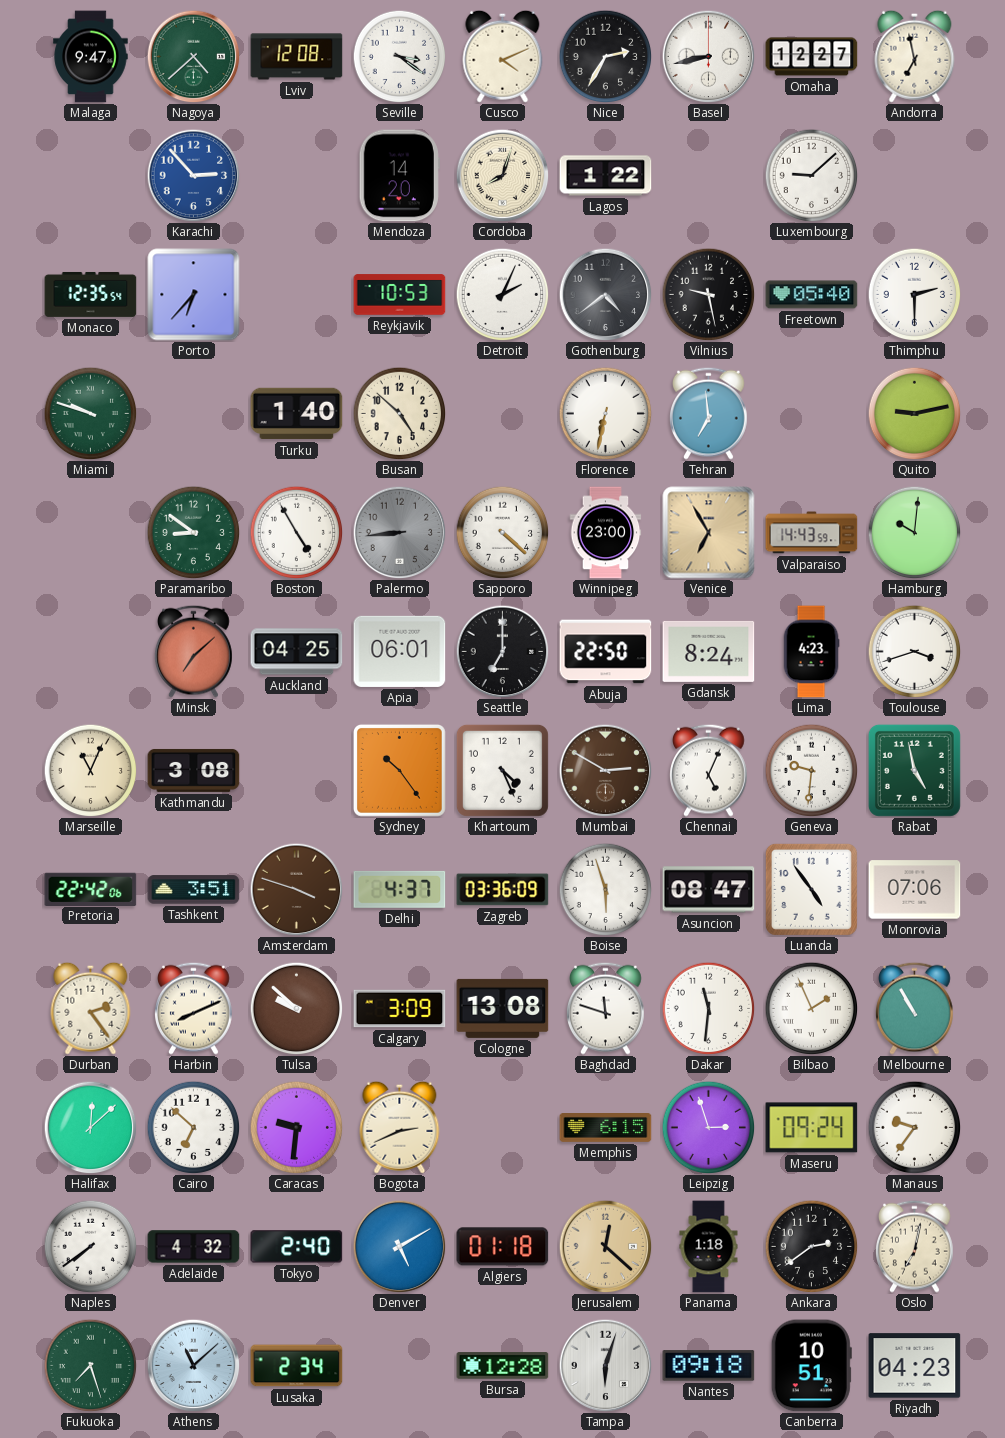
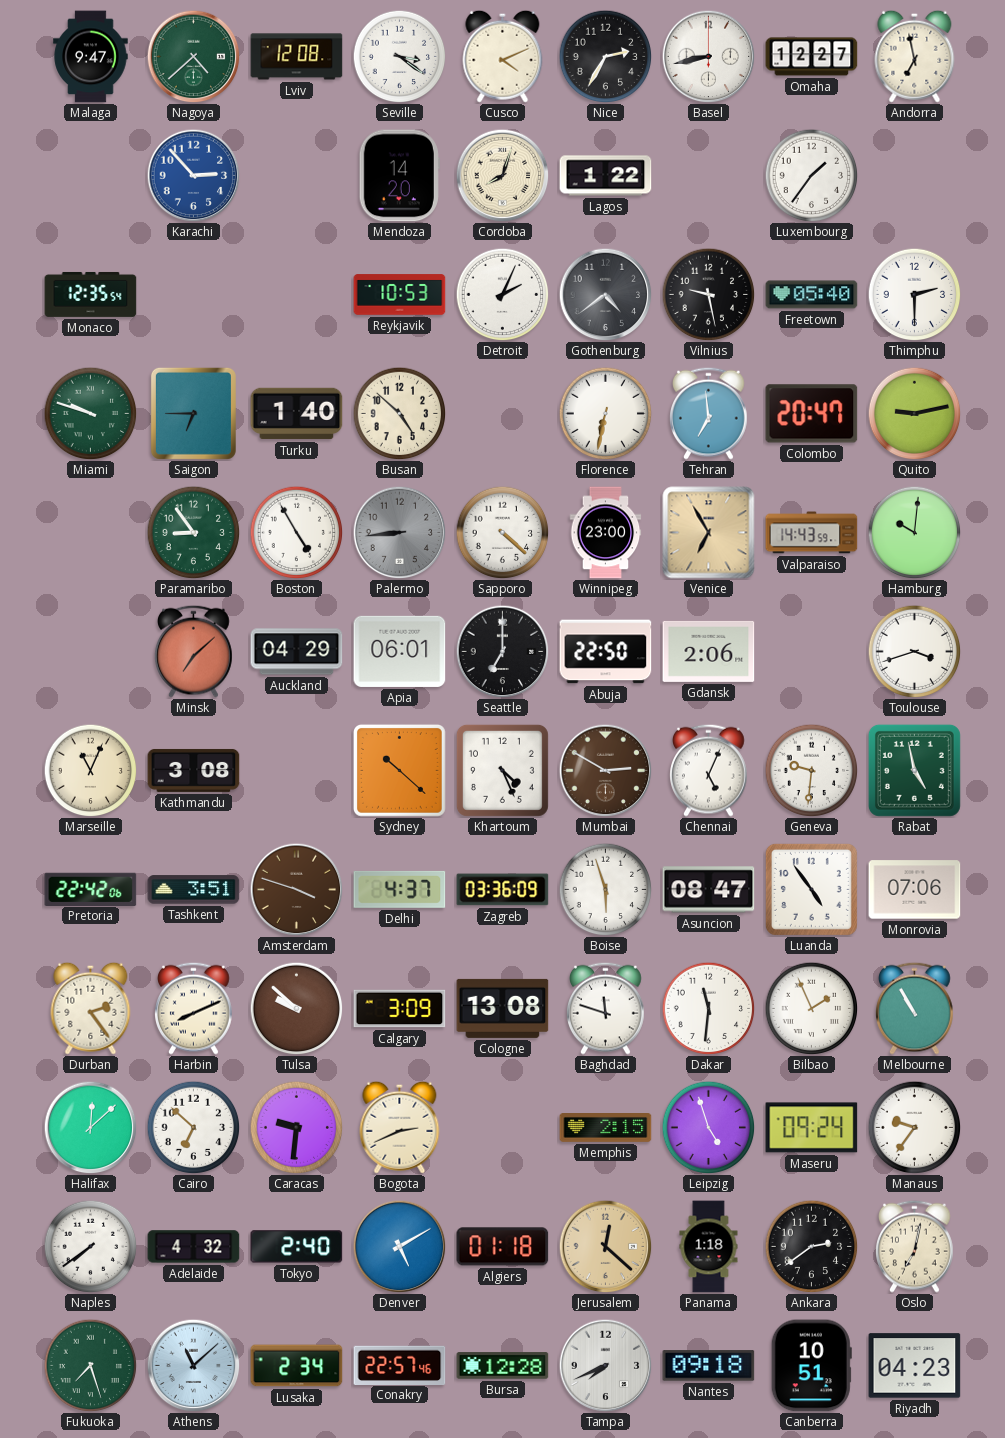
Luxembourg: 9:08 -> 1:36
Porto: 6:37 -> none
Saigon: none -> 6:45
Colombo: none -> 20:47
Paramaribo: 8:51 -> 8:54
Auckland: 04:25 -> 04:29
Gdansk: 8:24 -> 2:06
Lima: 4:23 -> none
Sydney: 10:24 -> 10:22
Memphis: 6:15 -> 2:15
Leipzig: 2:57 -> 4:57
Conakry: none -> 22:57
Tampa: 6:03 -> 7:41
